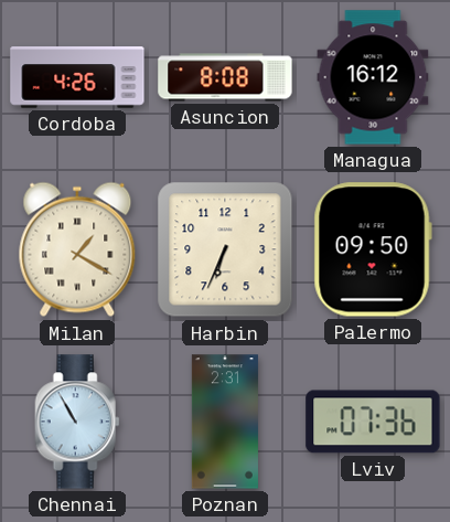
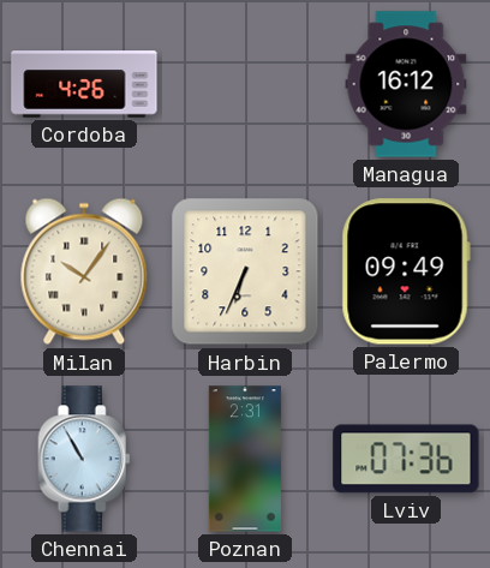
Asuncion: 8:08 -> none
Milan: 1:20 -> 10:06
Palermo: 09:50 -> 09:49
